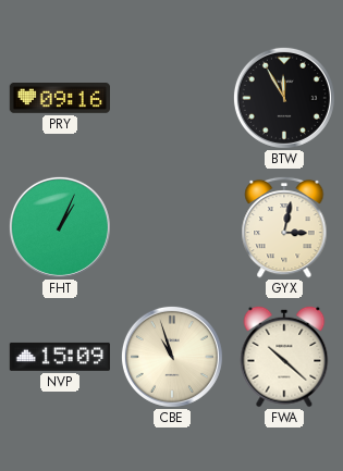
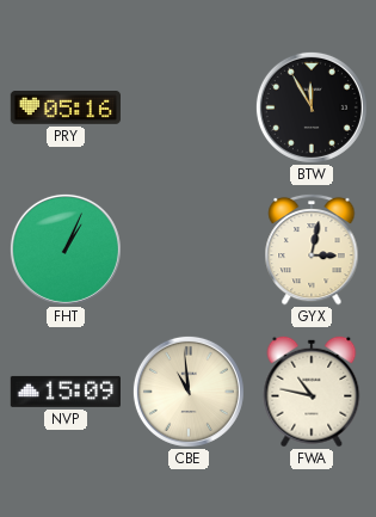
PRY: 09:16 -> 05:16
CBE: 10:57 -> 10:59
FWA: 10:22 -> 10:47
